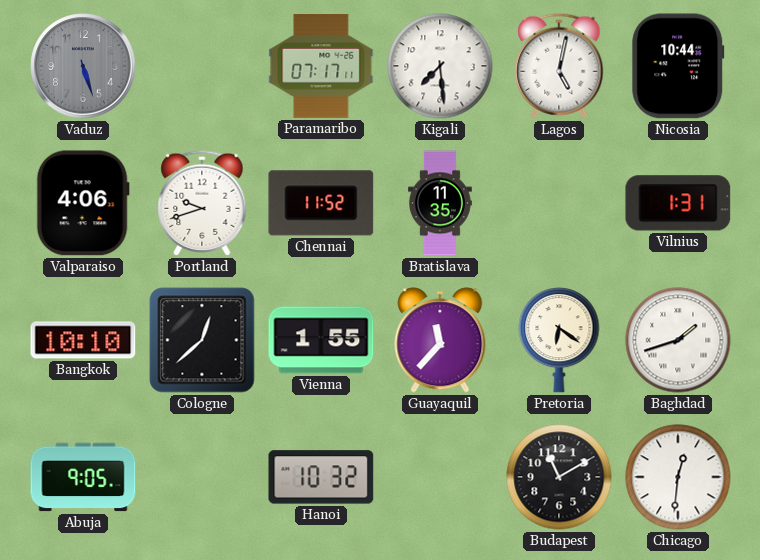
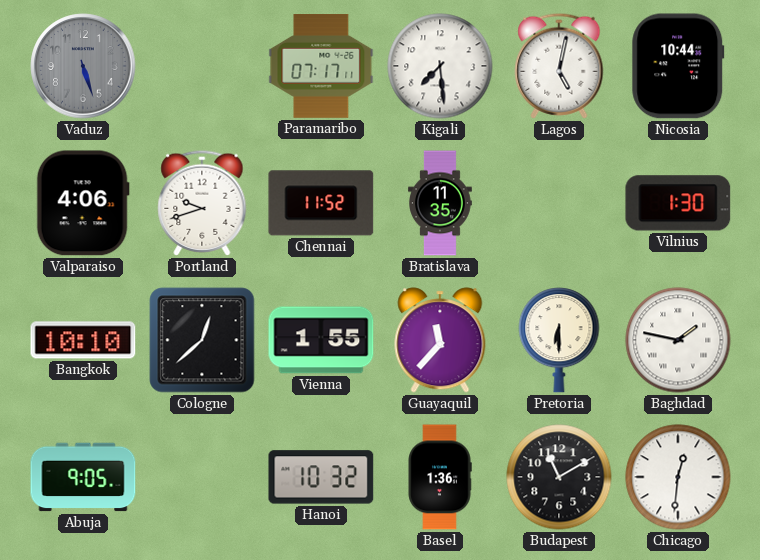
Vilnius: 1:31 -> 1:30
Pretoria: 6:21 -> 6:30
Baghdad: 1:42 -> 1:47
Basel: none -> 1:36
